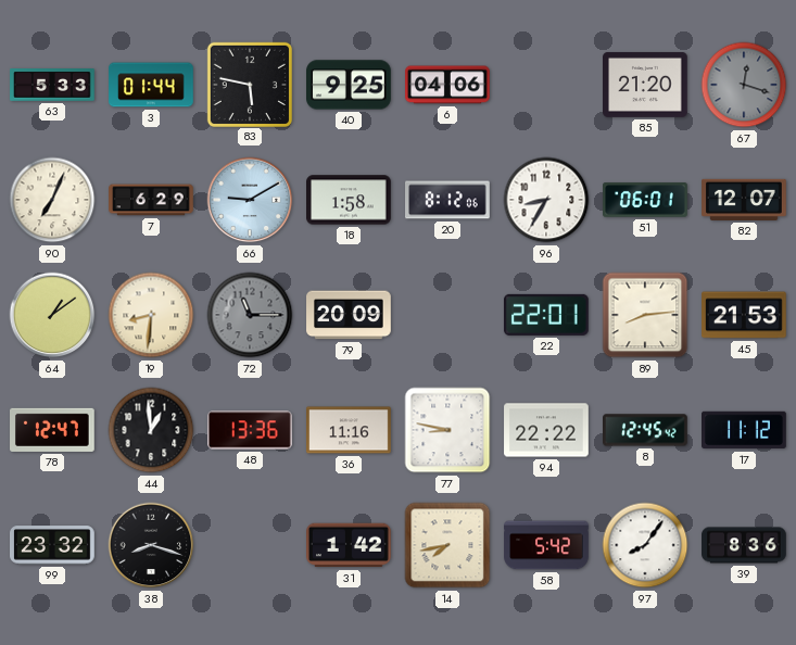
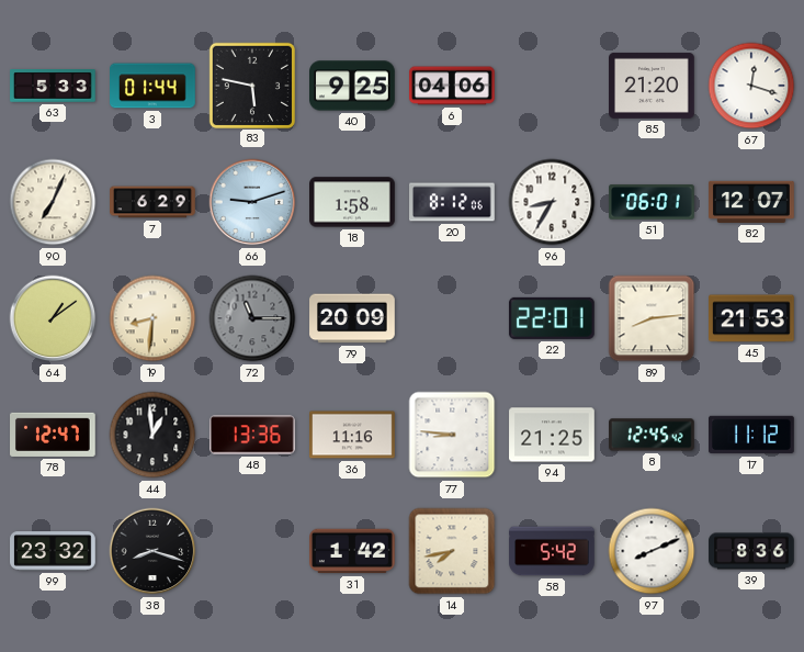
67 dial: grey -> white
66: 9:10 -> 9:12
77: 8:47 -> 8:46
94: 22:22 -> 21:25
97: 8:06 -> 8:11
